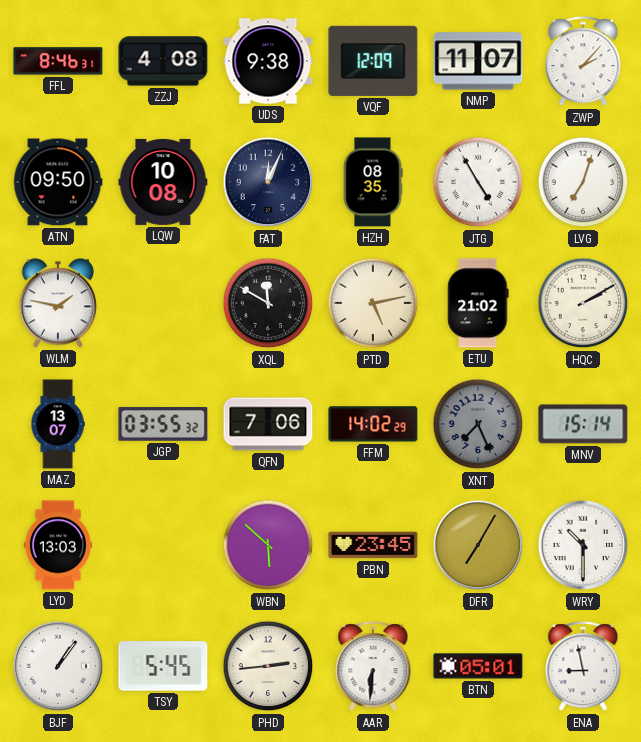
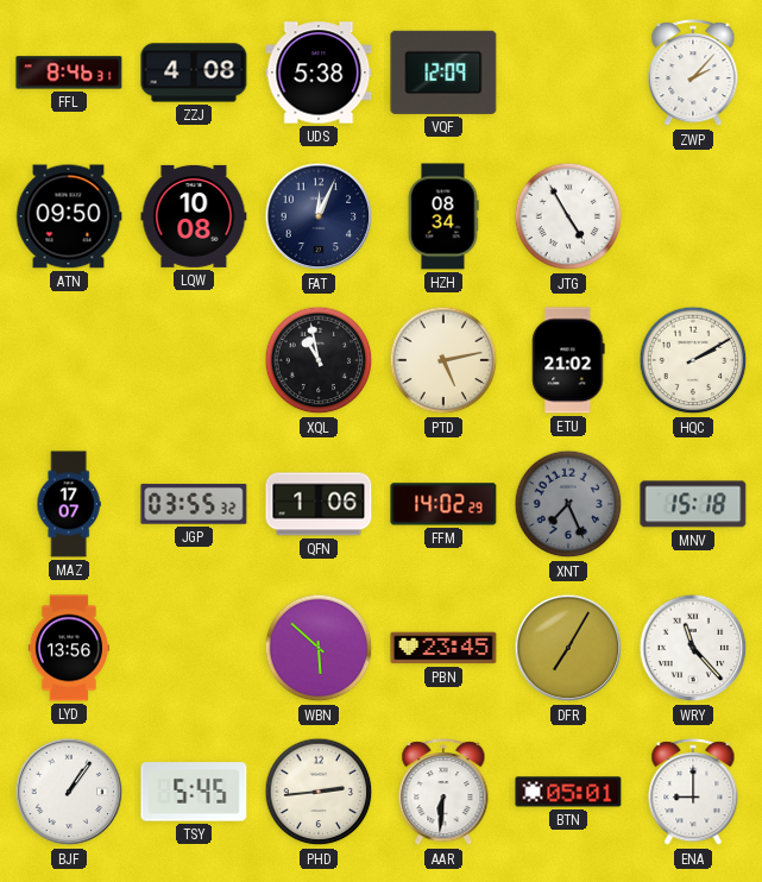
UDS: 9:38 -> 5:38
NMP: 11:07 -> none
HZH: 08:35 -> 08:34
LVG: 7:03 -> none
WLM: 1:47 -> none
XQL: 11:50 -> 10:58
MAZ: 13:07 -> 17:07
QFN: 7:06 -> 1:06
MNV: 15:14 -> 15:18
LYD: 13:03 -> 13:56
WRY: 10:30 -> 11:23
ENA: 8:58 -> 9:00
